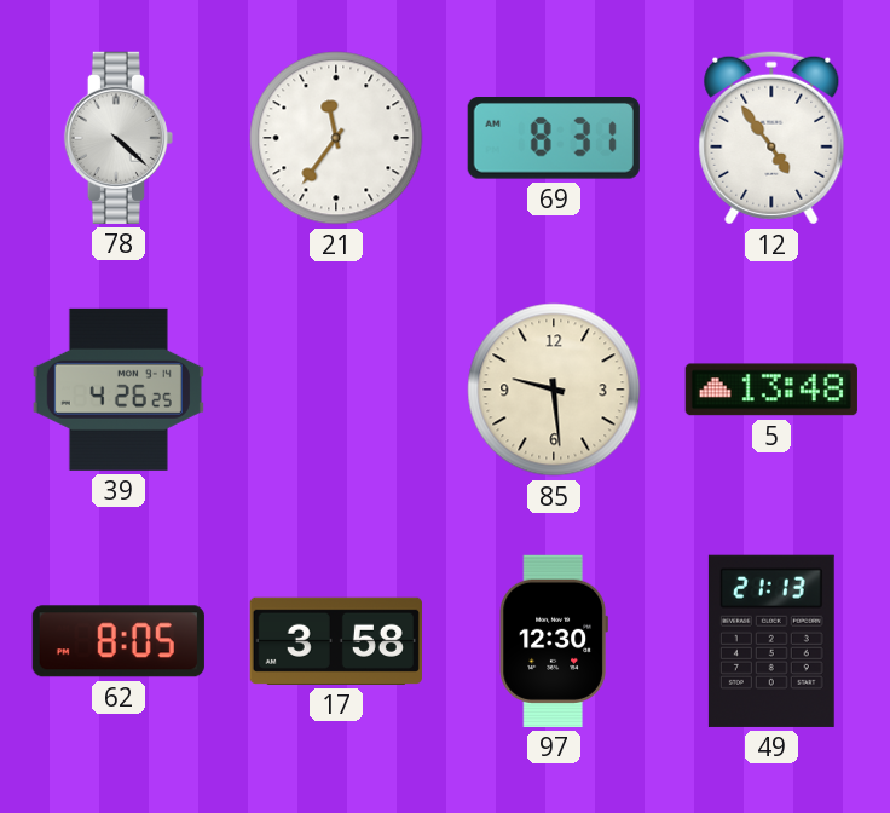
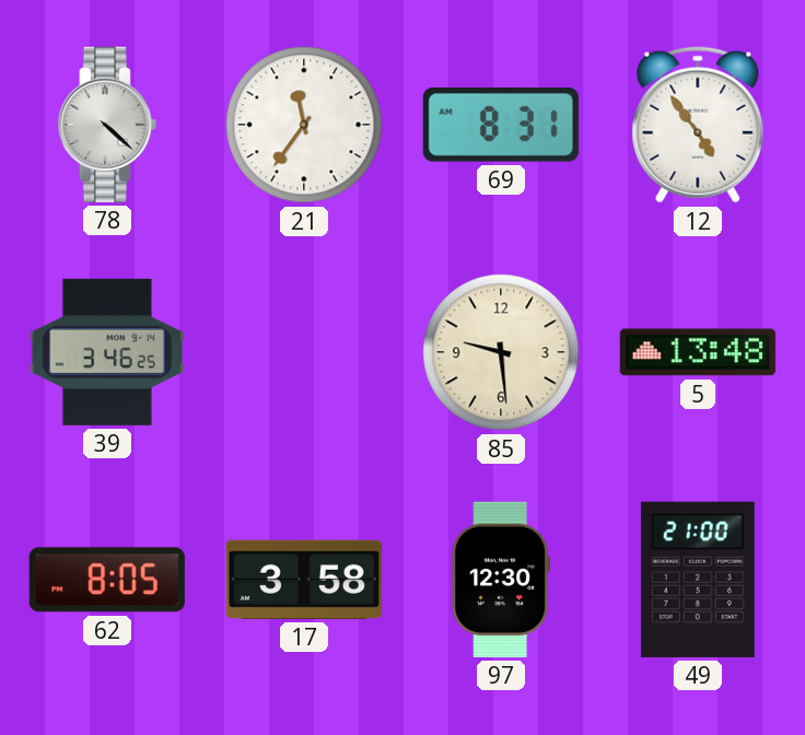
39: 4:26 -> 3:46
49: 21:13 -> 21:00
